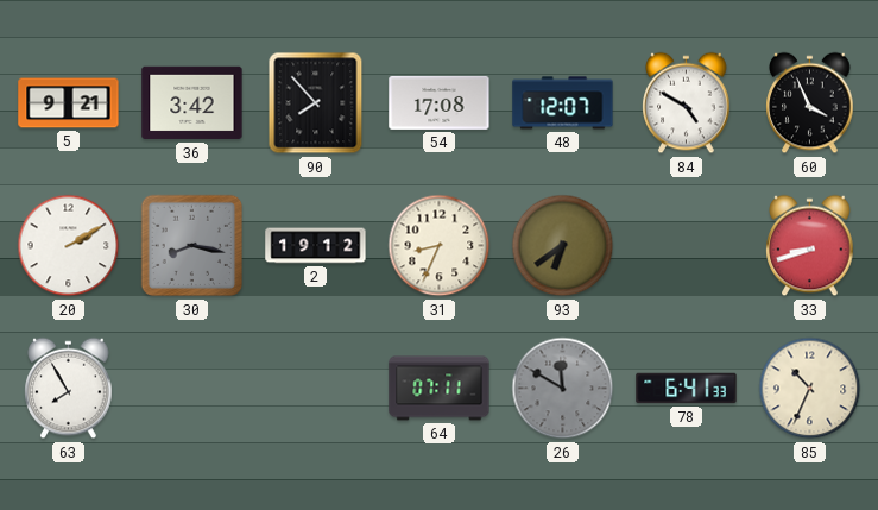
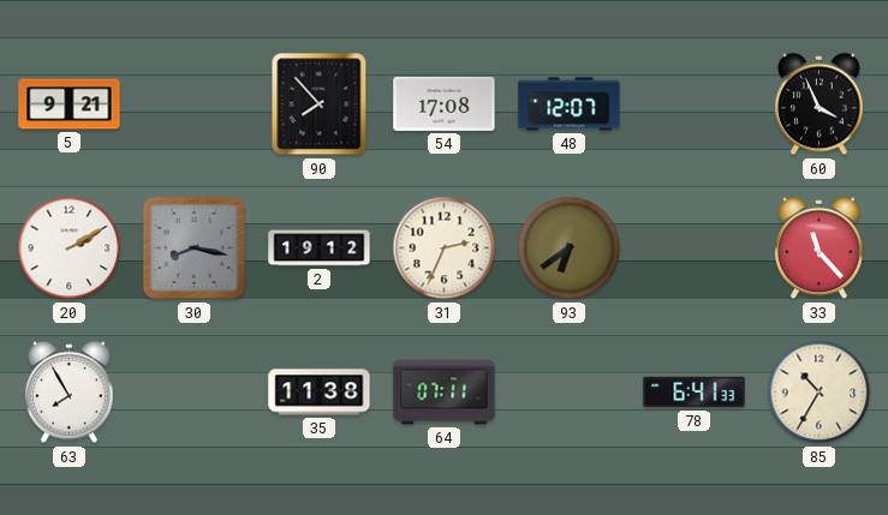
36: 3:42 -> none
84: 4:50 -> none
31: 8:34 -> 2:34
33: 8:42 -> 11:23
35: none -> 11:38
26: 11:50 -> none
85: 10:34 -> 10:35
